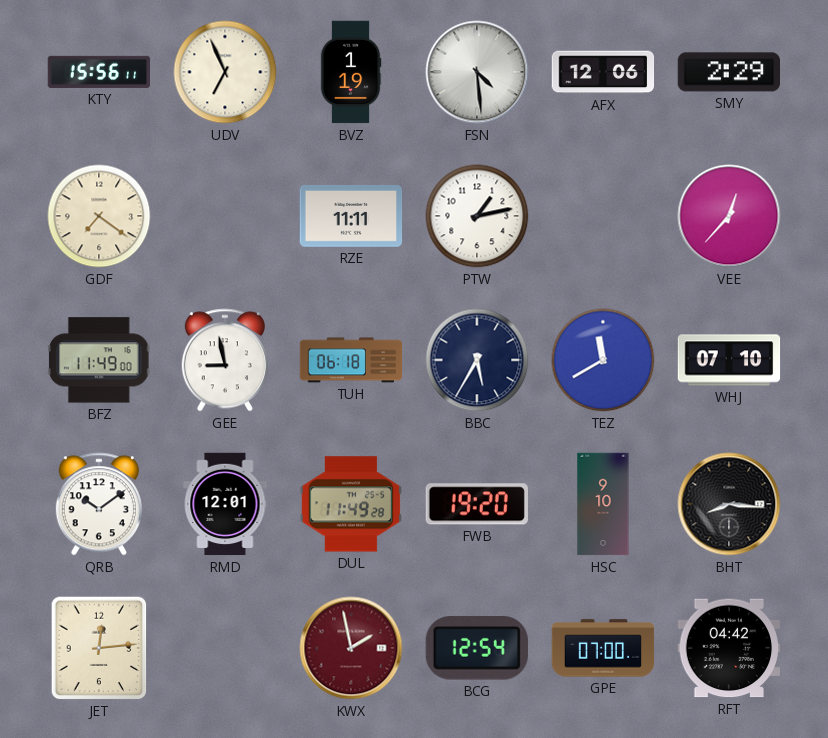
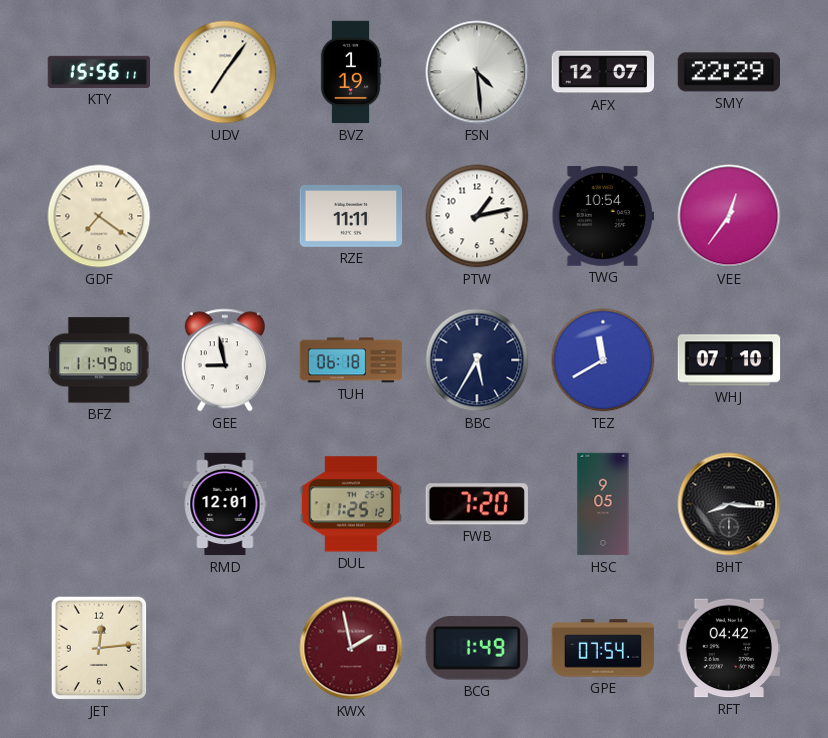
UDV: 6:56 -> 7:06
AFX: 12:06 -> 12:07
SMY: 2:29 -> 22:29
TWG: none -> 10:54
VEE: 12:37 -> 12:36
QRB: 10:09 -> none
DUL: 11:49 -> 11:25
FWB: 19:20 -> 7:20
HSC: 9:10 -> 9:05
BCG: 12:54 -> 1:49
GPE: 07:00 -> 07:54
